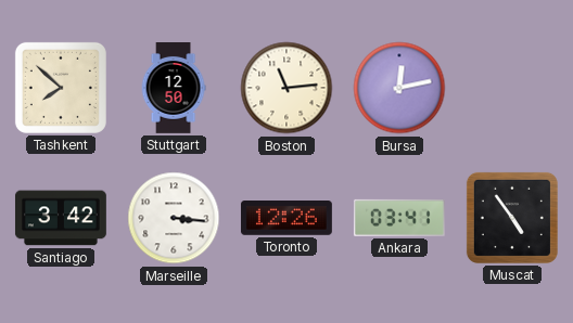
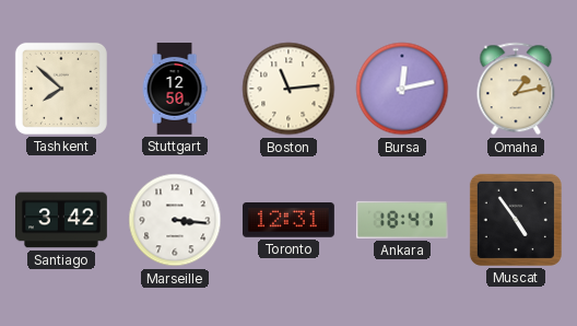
Omaha: none -> 1:13
Toronto: 12:26 -> 12:31
Ankara: 03:41 -> 18:41
